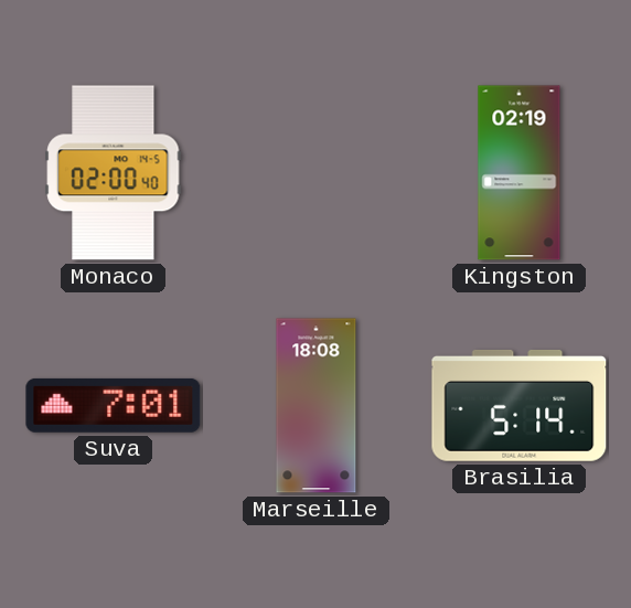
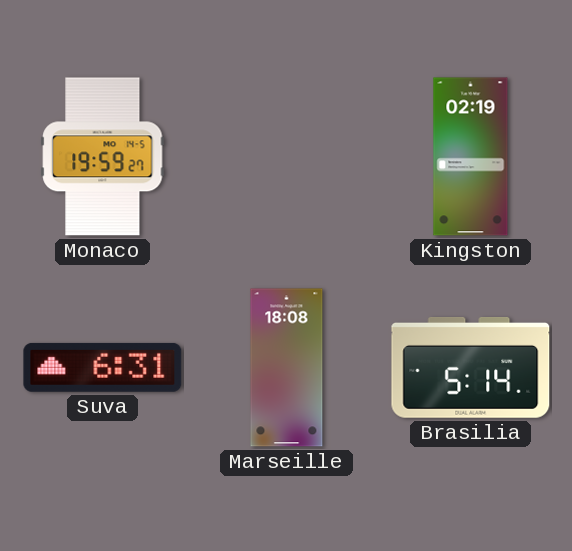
Monaco: 02:00 -> 19:59
Suva: 7:01 -> 6:31
